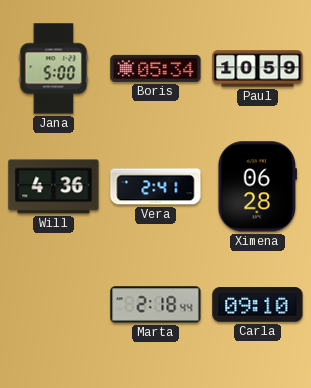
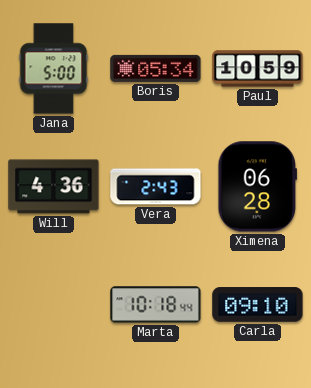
Vera: 2:41 -> 2:43
Marta: 2:18 -> 10:18
